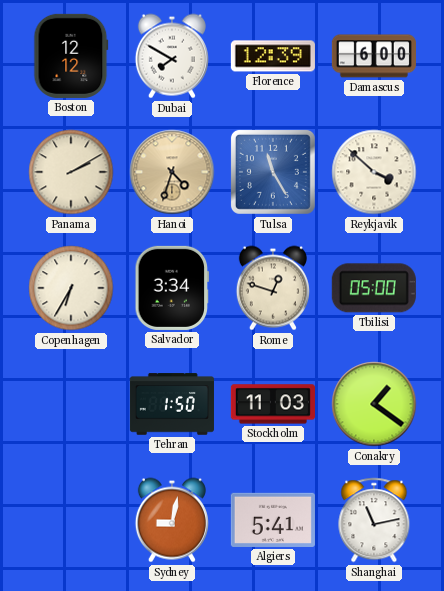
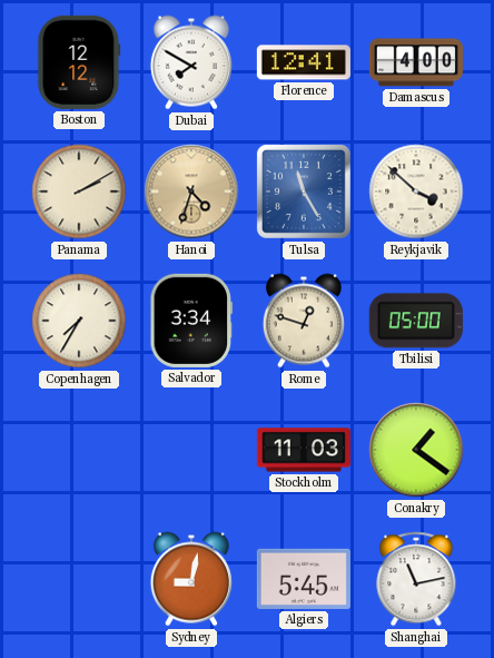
Florence: 12:39 -> 12:41
Damascus: 6:00 -> 4:00
Copenhagen: 6:35 -> 7:35
Tehran: 1:50 -> none
Algiers: 5:41 -> 5:45
